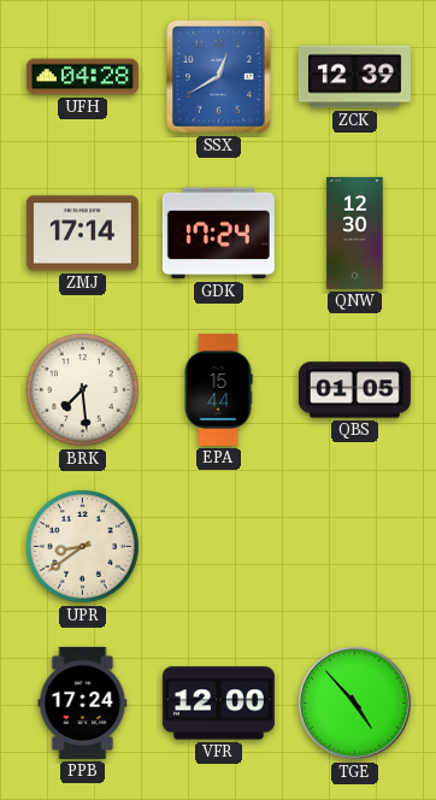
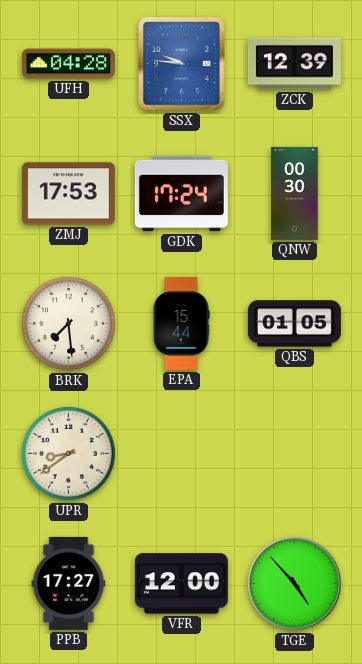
SSX: 12:40 -> 9:46
ZMJ: 17:14 -> 17:53
QNW: 12:30 -> 00:30
PPB: 17:24 -> 17:27
